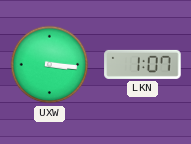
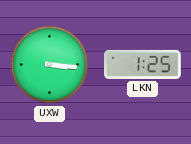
LKN: 1:07 -> 1:25
